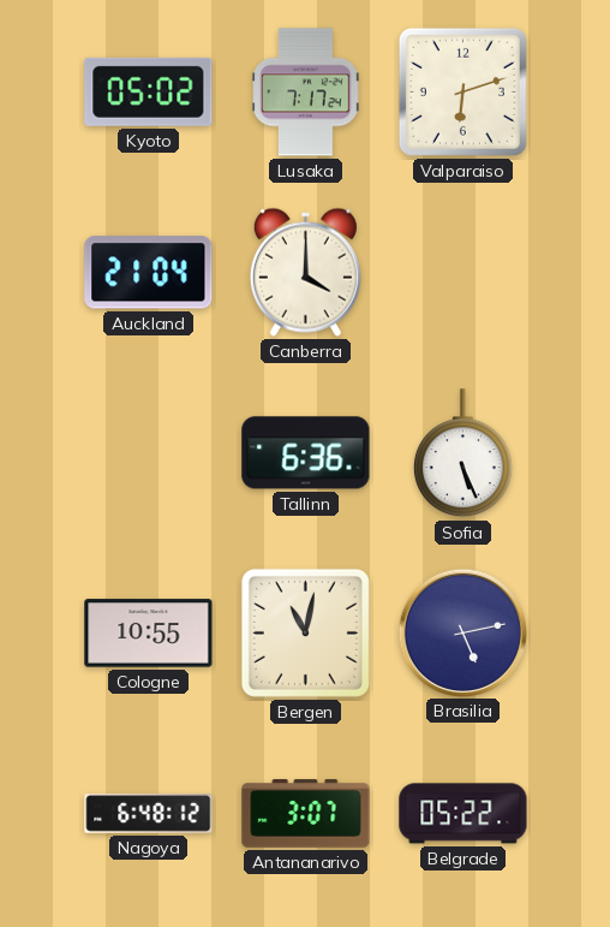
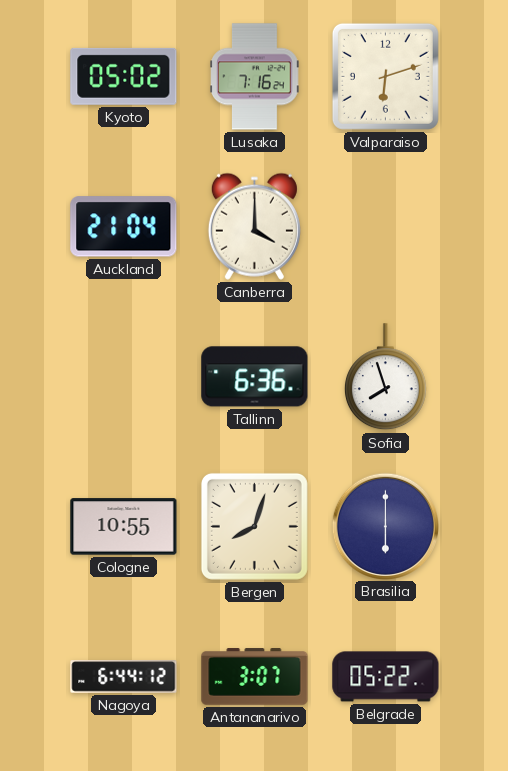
Lusaka: 7:17 -> 7:16
Sofia: 5:26 -> 7:57
Bergen: 11:02 -> 8:03
Brasilia: 5:13 -> 6:00
Nagoya: 6:48 -> 6:44
